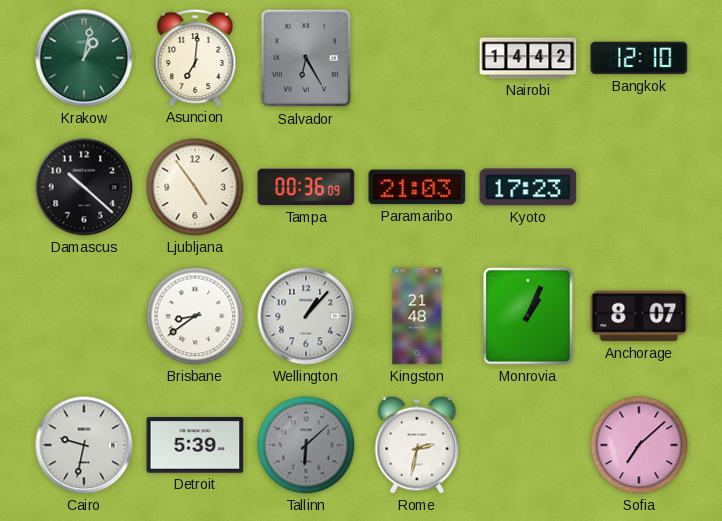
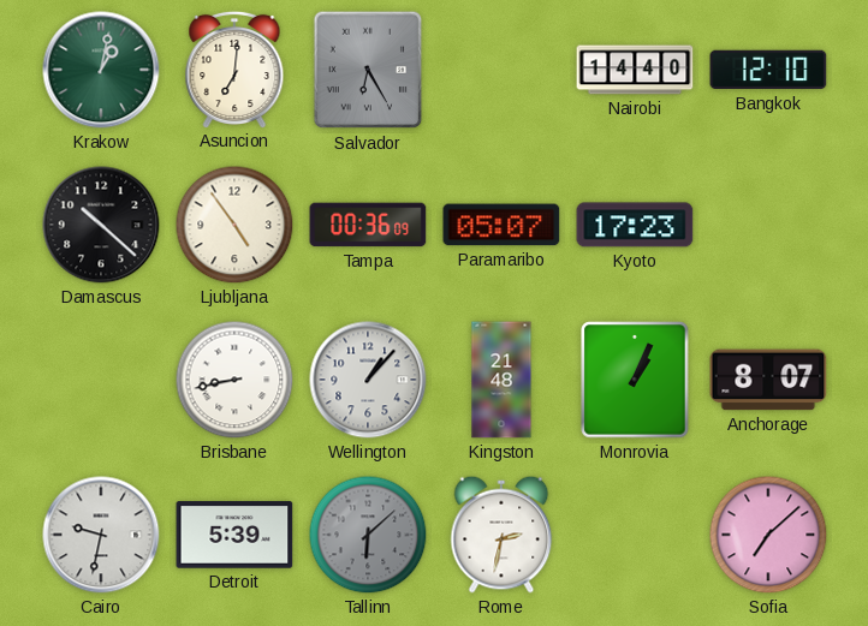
Nairobi: 14:42 -> 14:40
Paramaribo: 21:03 -> 05:07
Brisbane: 8:39 -> 8:43
